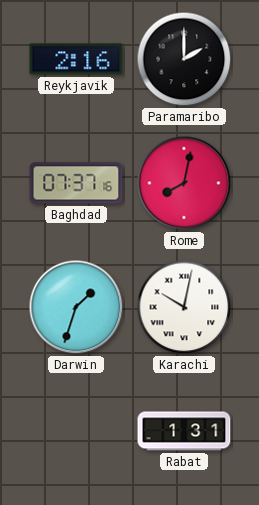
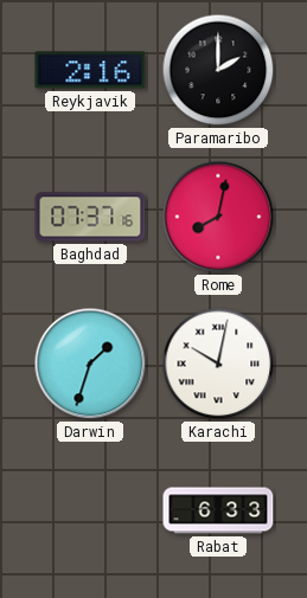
Rabat: 1:31 -> 6:33
